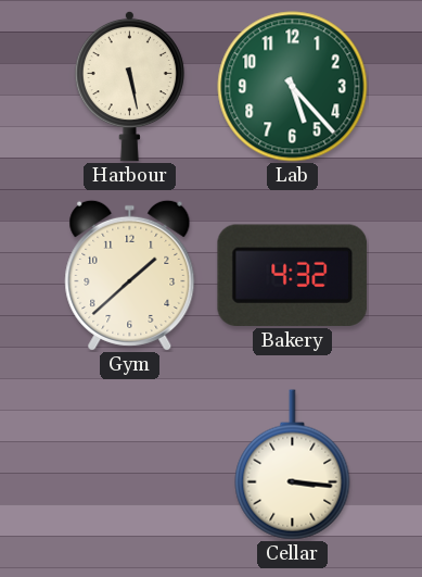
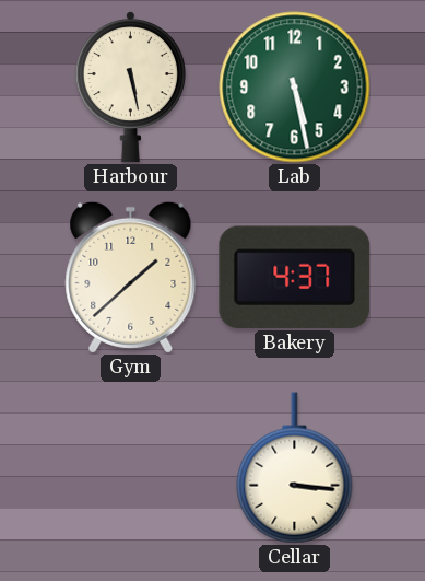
Lab: 5:23 -> 5:28
Bakery: 4:32 -> 4:37
